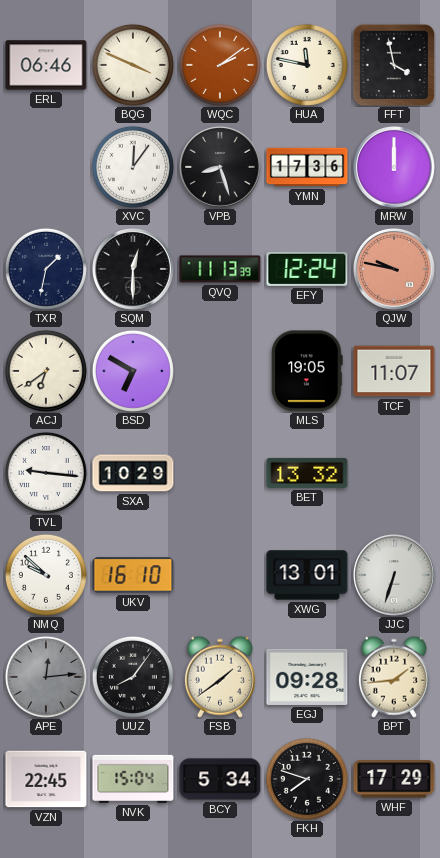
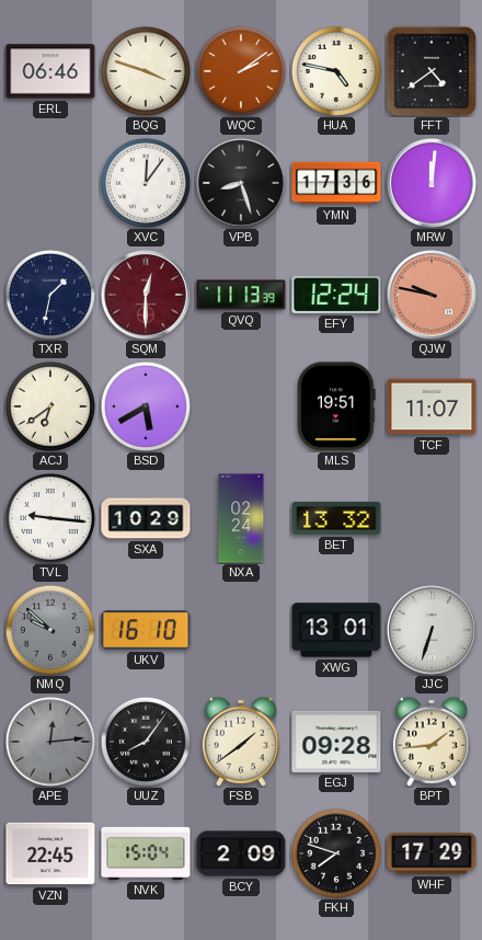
BQG: 3:49 -> 3:48
HUA: 11:47 -> 4:47
FFT: 3:58 -> 4:39
MRW: 12:00 -> 12:01
SQM dial: black -> burgundy
BSD: 6:50 -> 5:40
MLS: 19:05 -> 19:51
NXA: none -> 02:24
NMQ dial: white -> grey
BCY: 5:34 -> 2:09
